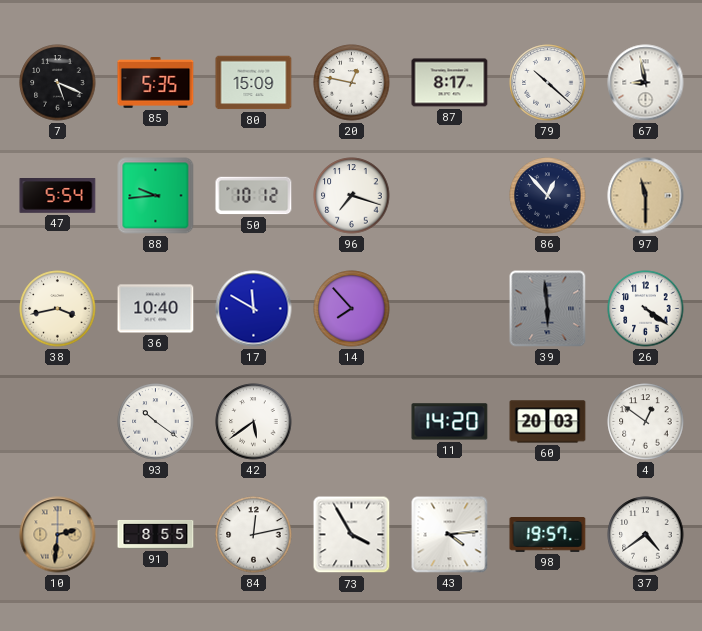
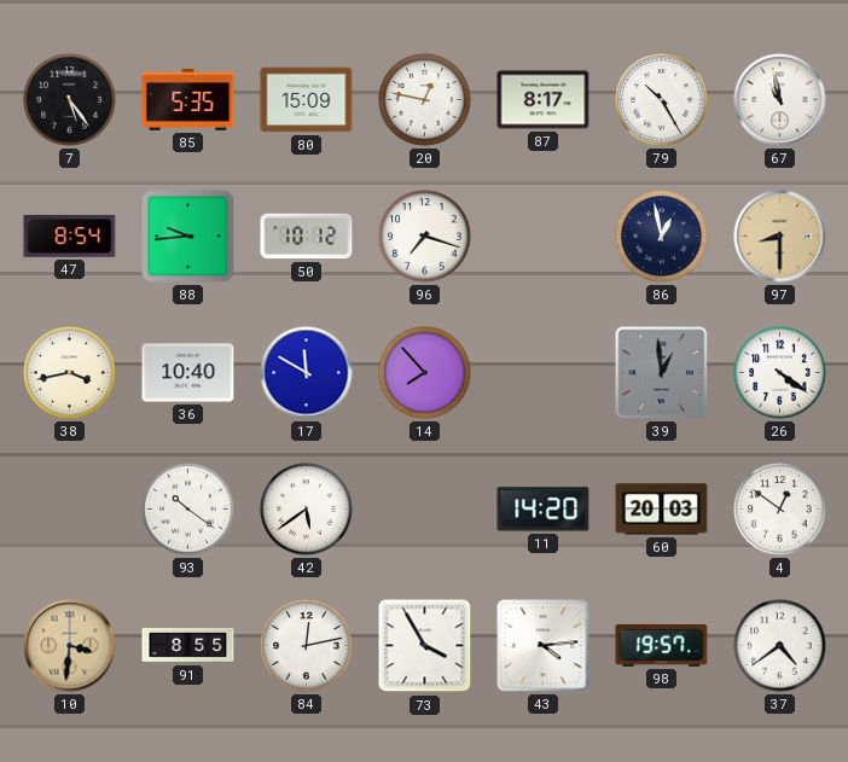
7: 5:19 -> 5:24
79: 10:22 -> 10:25
67: 8:58 -> 10:58
47: 5:54 -> 8:54
86: 12:53 -> 12:58
97: 11:30 -> 8:30
39: 5:59 -> 12:59
10: 2:31 -> 3:31
